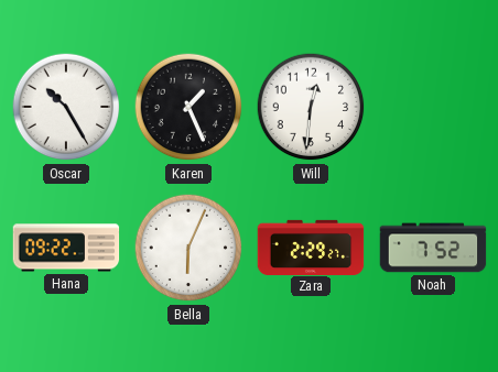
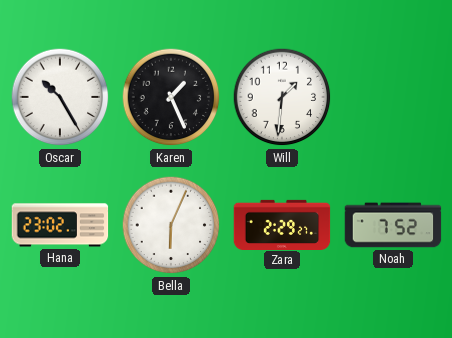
Will: 12:31 -> 1:31
Hana: 09:22 -> 23:02
